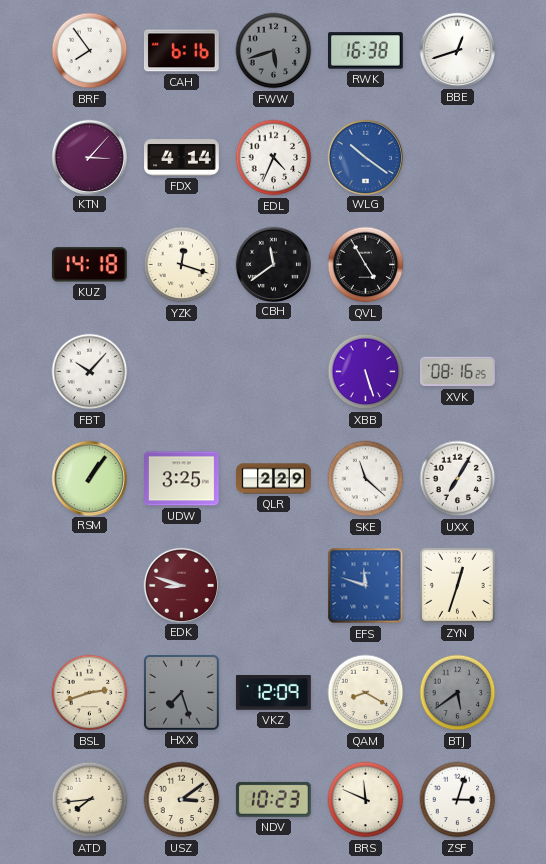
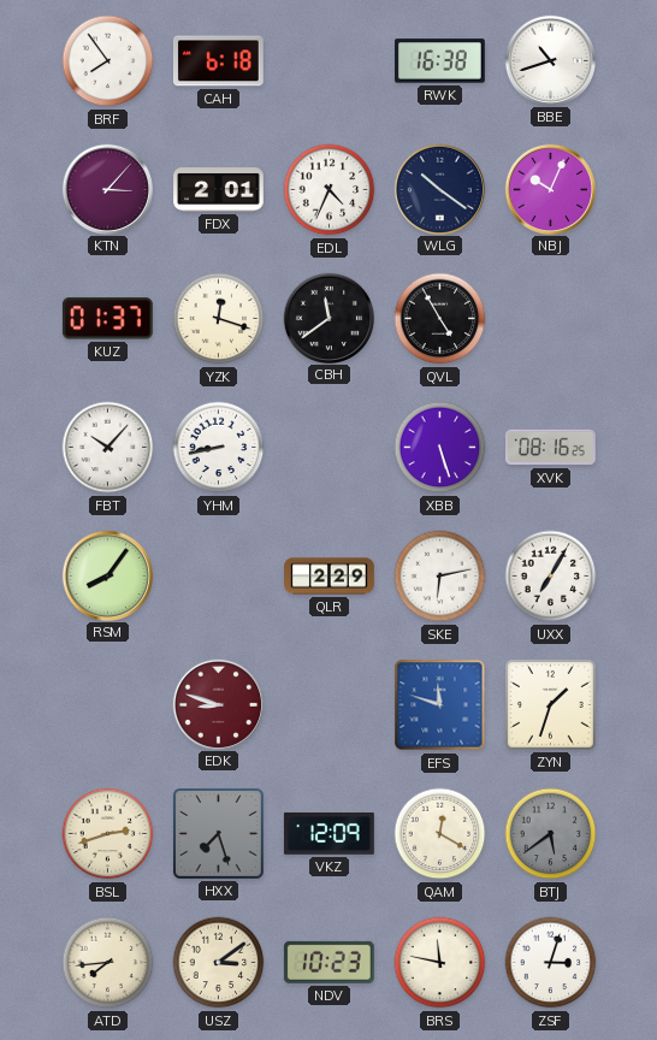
CAH: 6:16 -> 6:18
FWW: 5:42 -> none
BBE: 12:42 -> 10:42
FDX: 4:14 -> 2:01
WLG dial: blue -> navy
NBJ: none -> 10:04
KUZ: 14:18 -> 01:37
YHM: none -> 8:43
RSM: 1:06 -> 8:06
UDW: 3:25 -> none
SKE: 11:22 -> 6:13
ZYN: 12:33 -> 1:33
QAM: 8:20 -> 12:20
BRS: 11:49 -> 11:47
